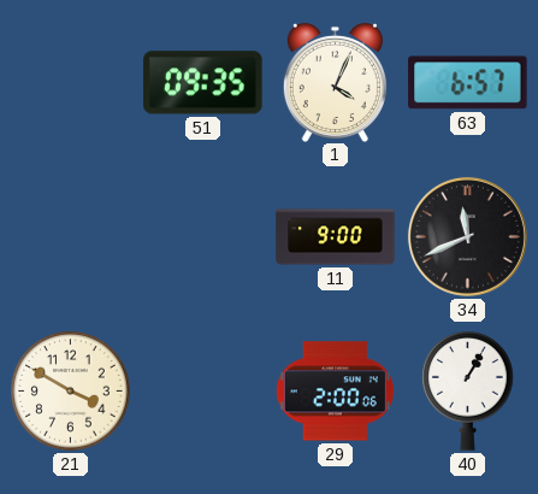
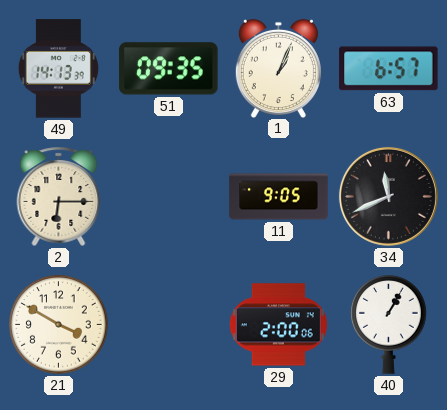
49: none -> 14:13
1: 4:04 -> 1:04
2: none -> 6:15
11: 9:00 -> 9:05
